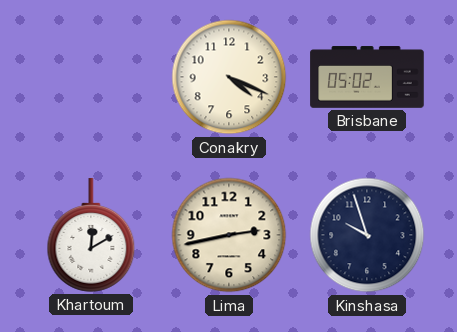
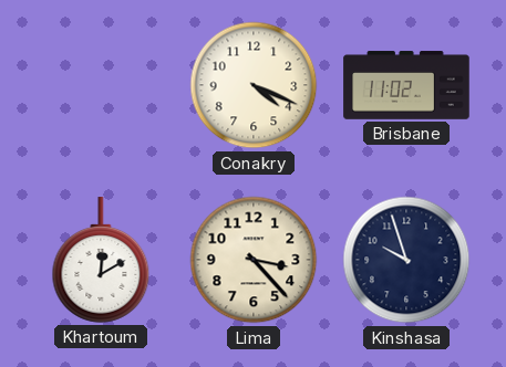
Brisbane: 05:02 -> 11:02
Lima: 2:43 -> 3:23
